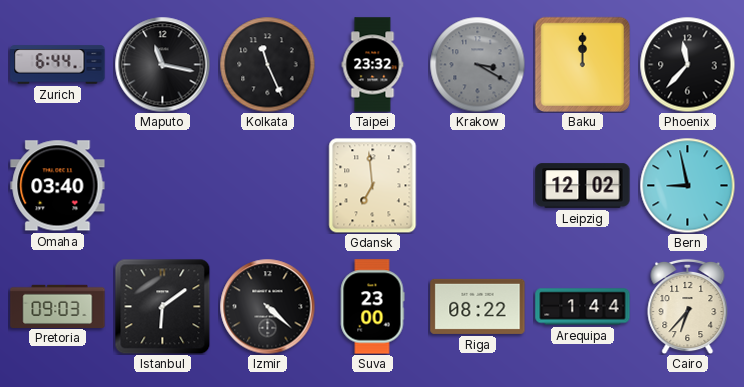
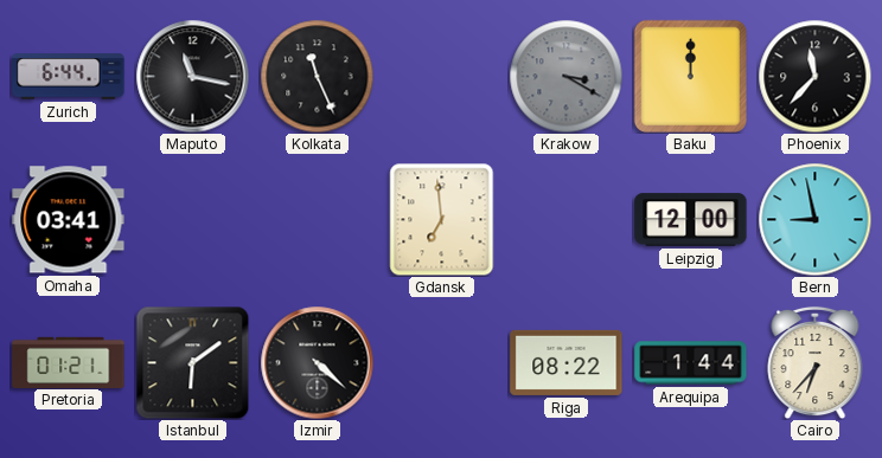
Taipei: 23:32 -> none
Omaha: 03:40 -> 03:41
Leipzig: 12:02 -> 12:00
Pretoria: 09:03 -> 01:21
Suva: 23:00 -> none
